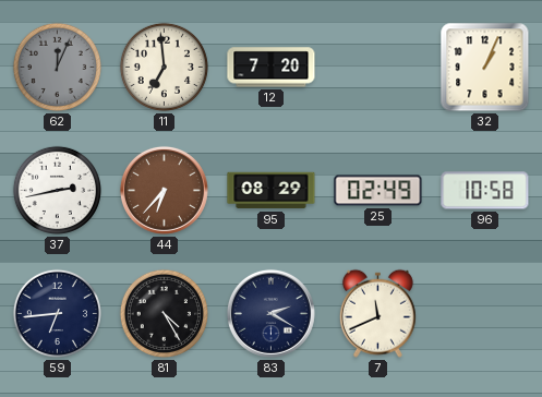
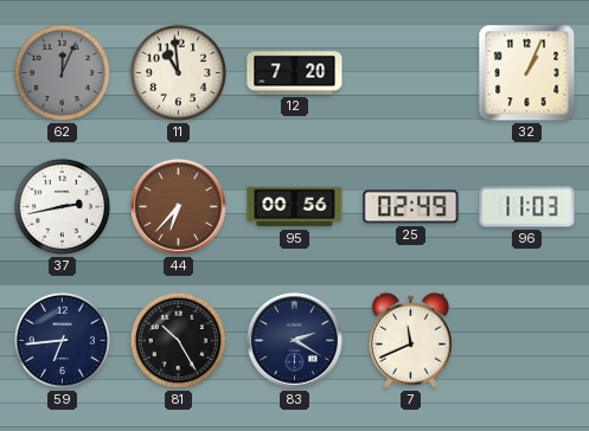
11: 6:59 -> 10:59
95: 08:29 -> 00:56
96: 10:58 -> 11:03
81: 4:25 -> 10:25
